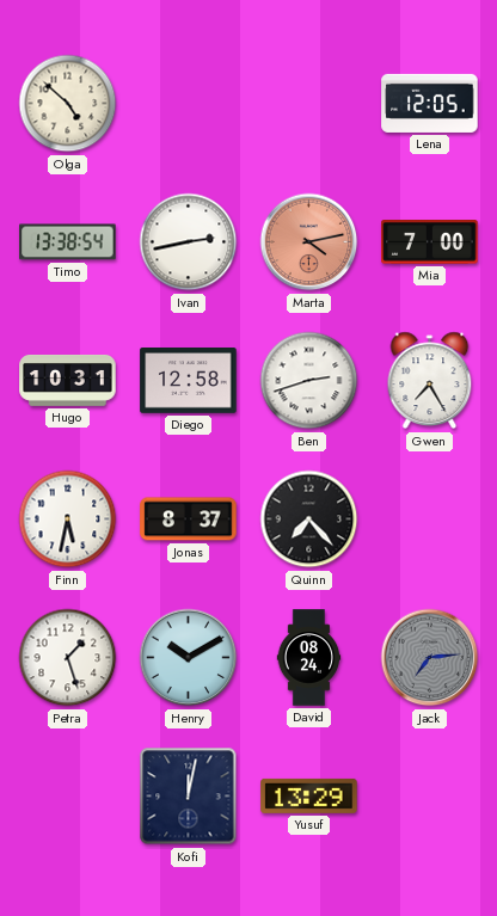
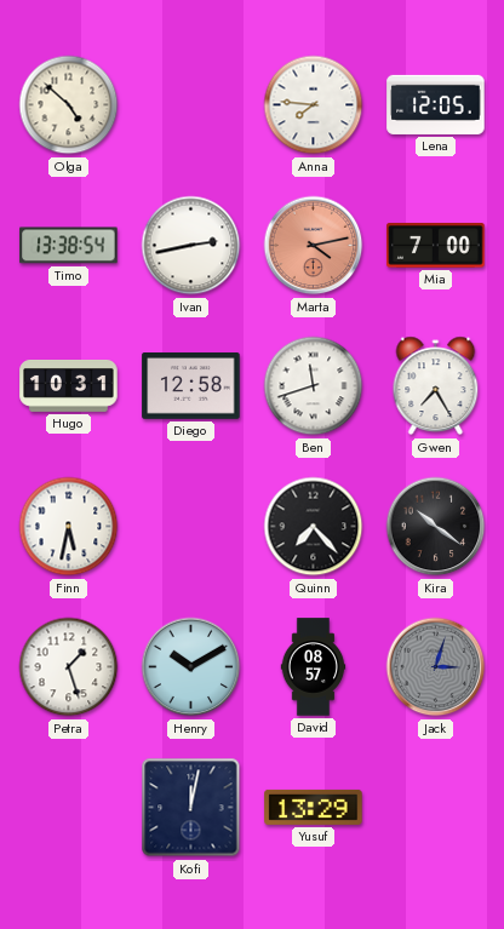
Anna: none -> 7:46
Ben: 2:42 -> 11:42
Jonas: 8:37 -> none
Kira: none -> 10:21
David: 08:24 -> 08:57
Jack: 7:14 -> 3:03
